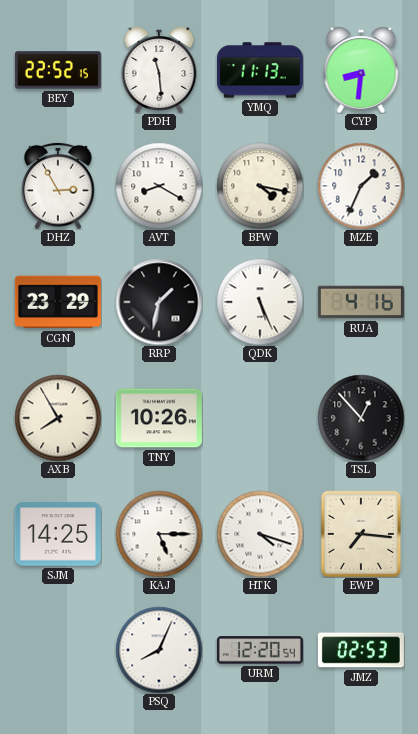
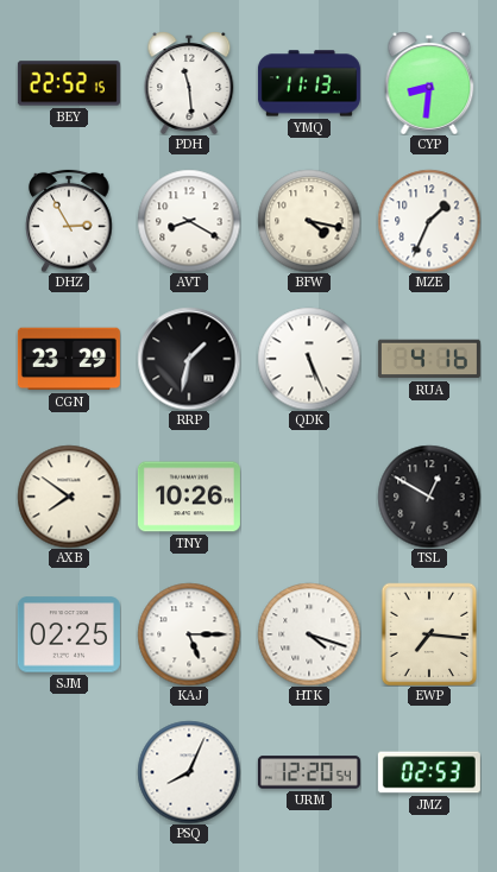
AXB: 7:55 -> 7:51
TSL: 12:53 -> 12:50
SJM: 14:25 -> 02:25
